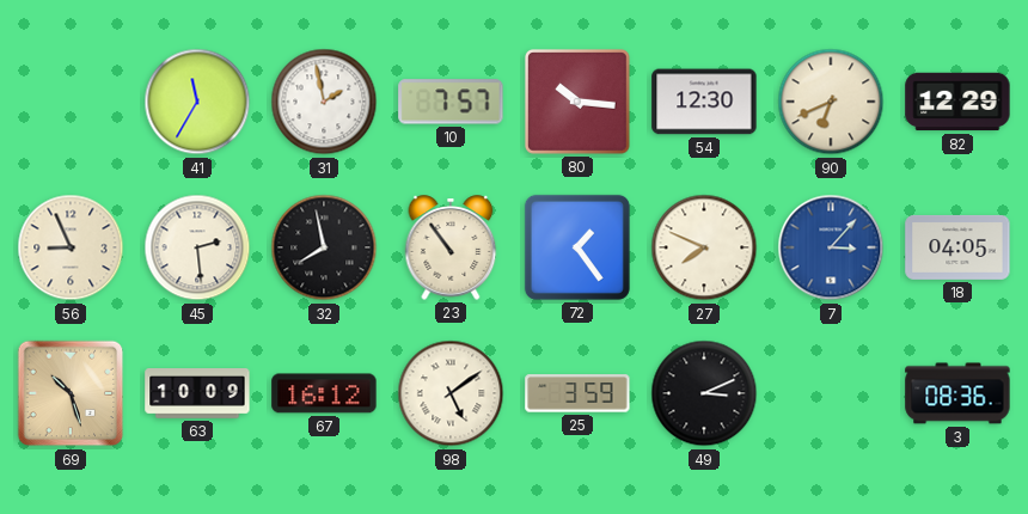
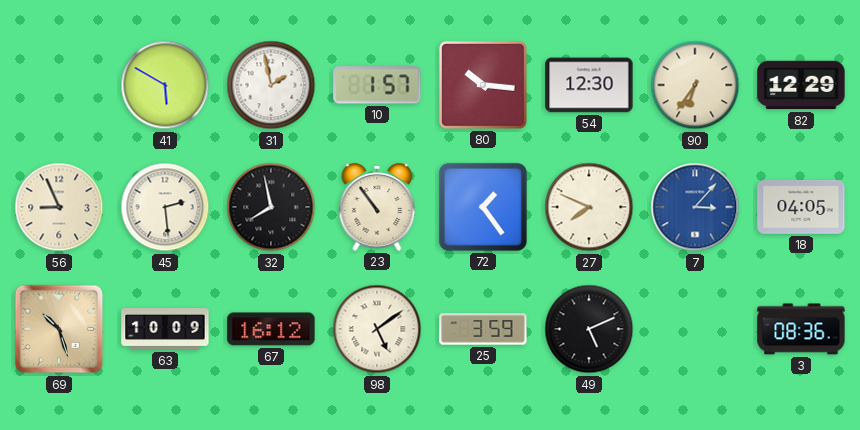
41: 11:35 -> 5:50
10: 7:57 -> 1:57
90: 6:41 -> 6:36
49: 3:11 -> 5:11
